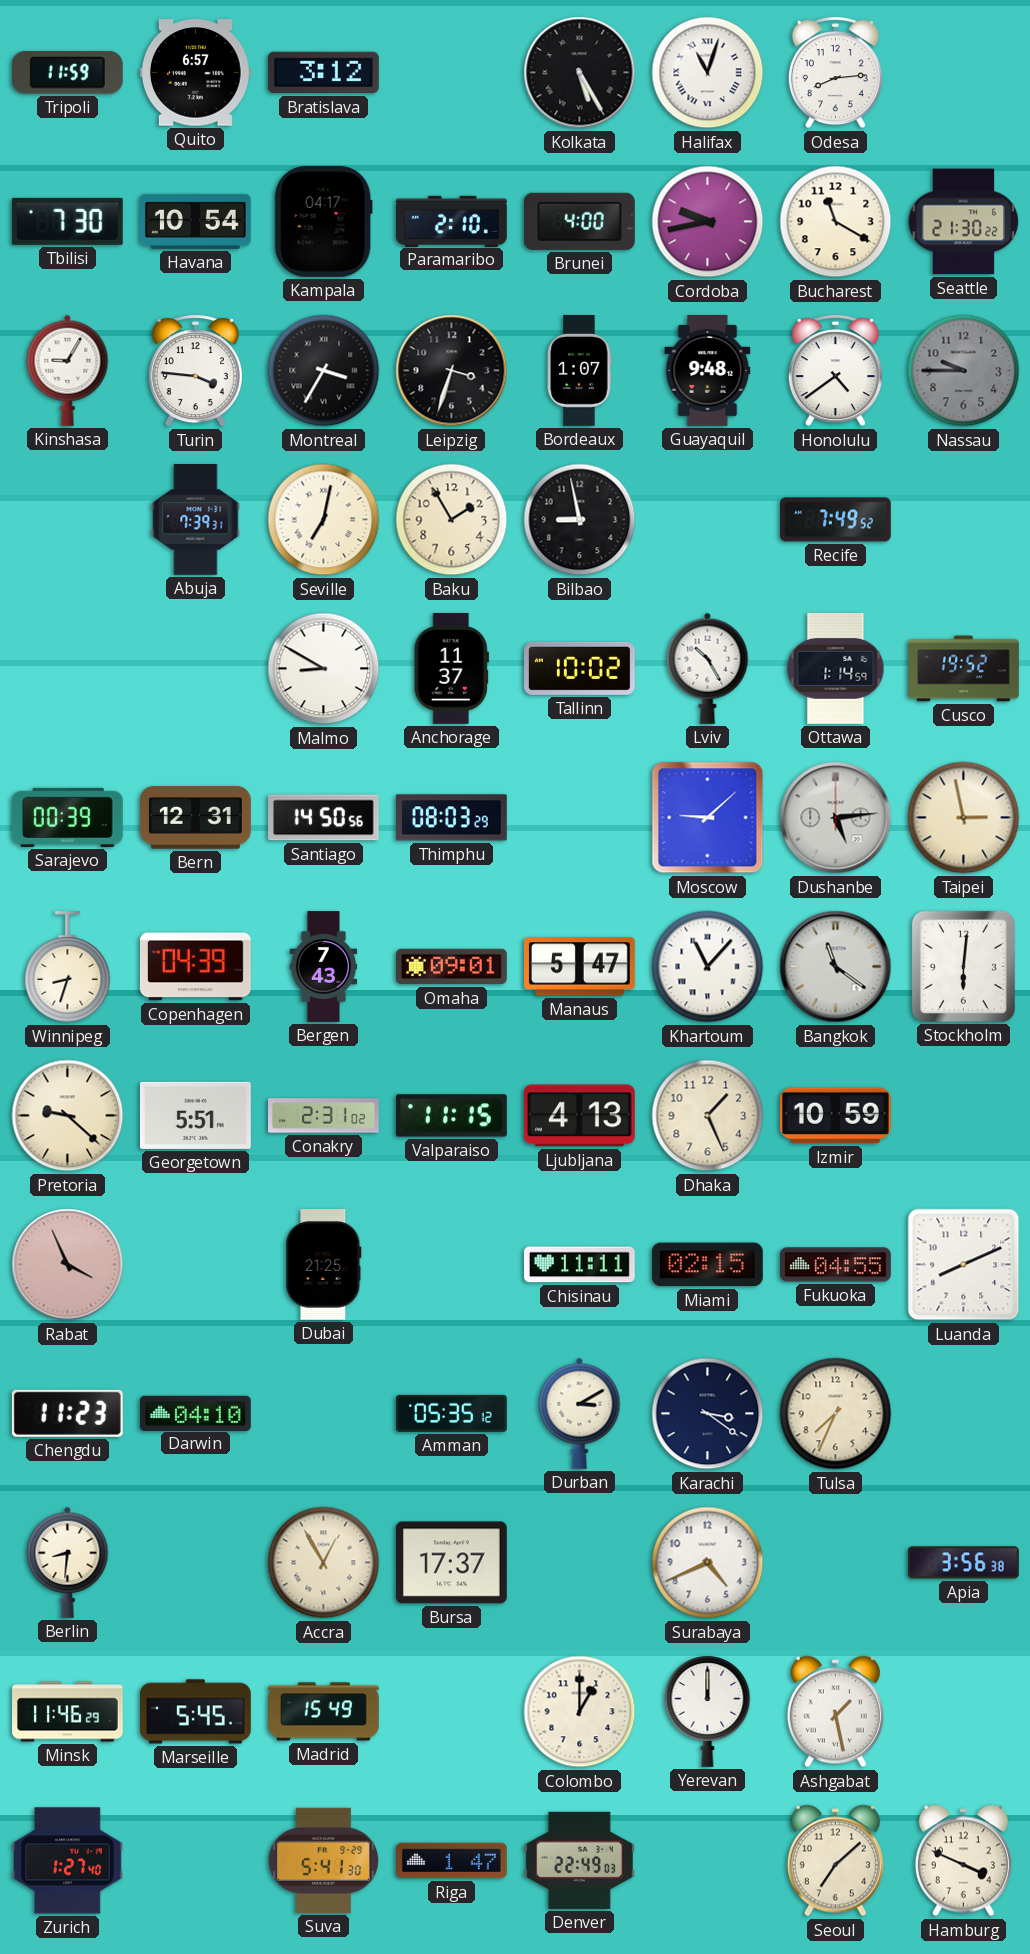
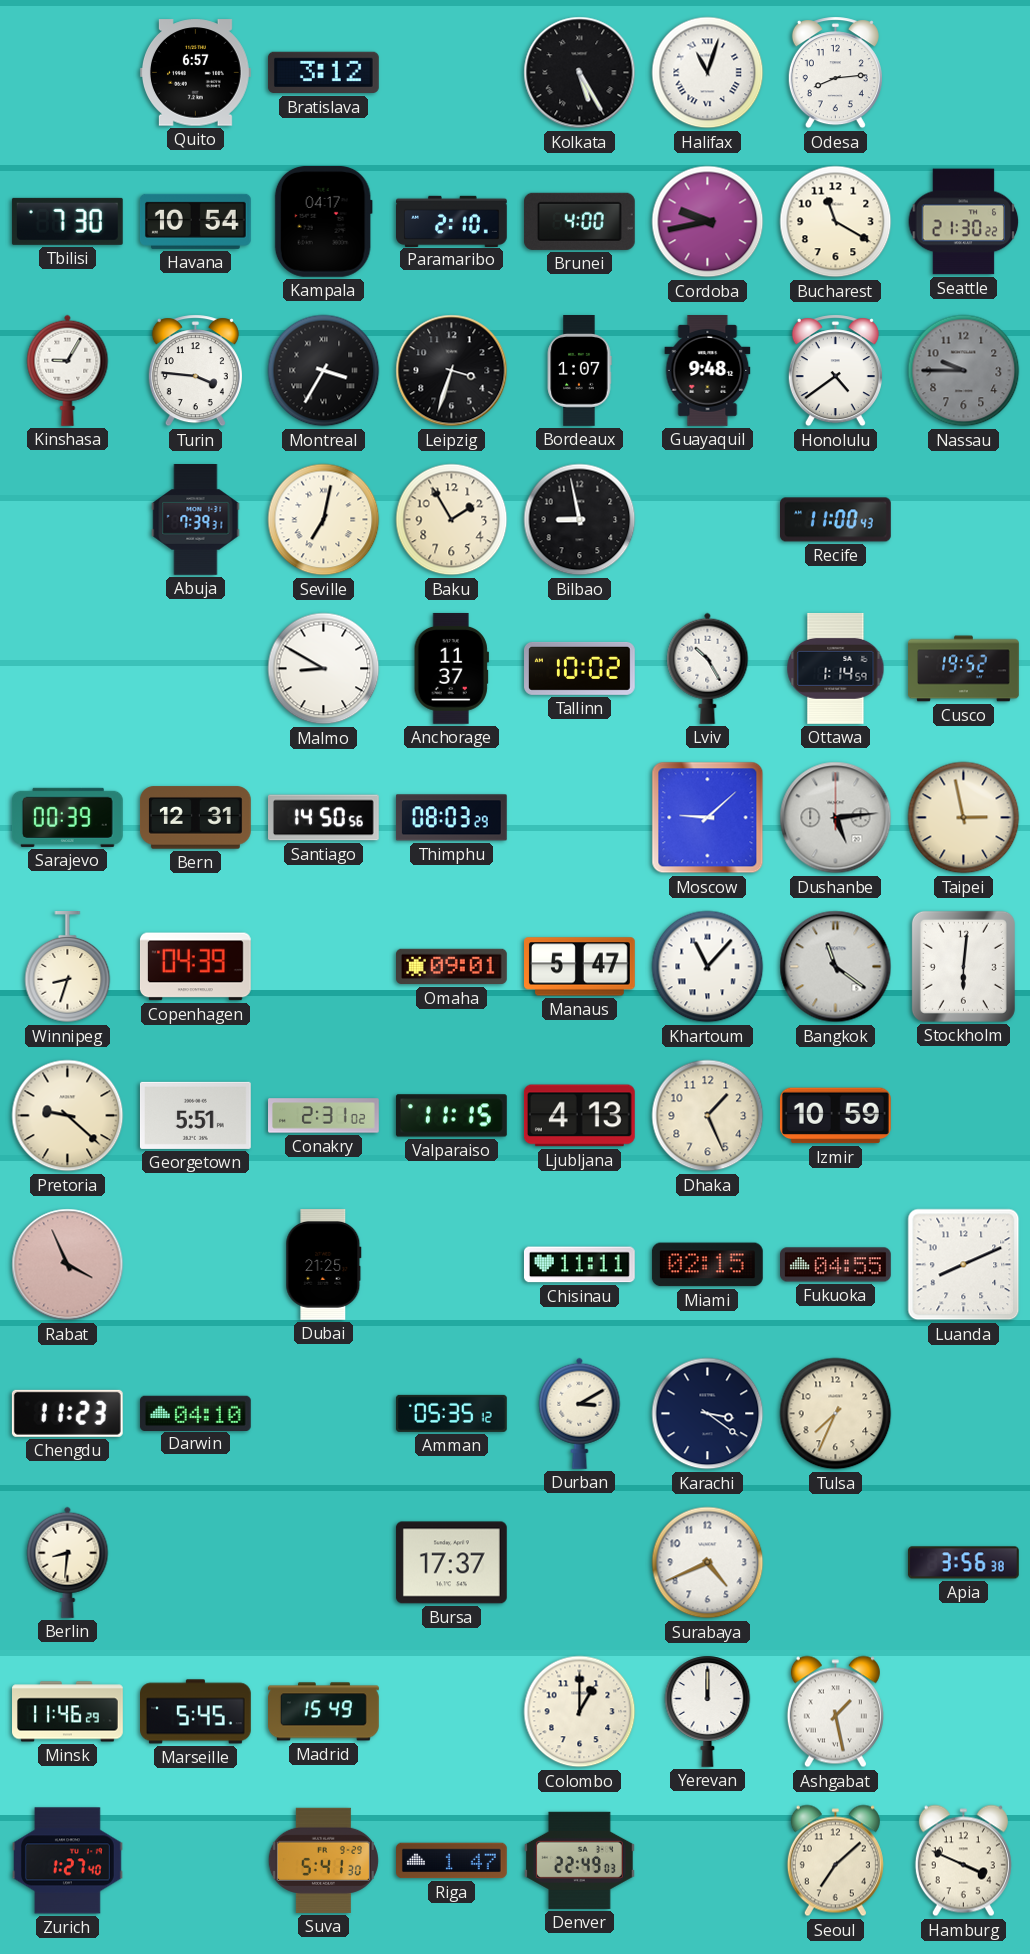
Tripoli: 11:59 -> none
Recife: 7:49 -> 11:00
Bergen: 7:43 -> none
Accra: 12:55 -> none
